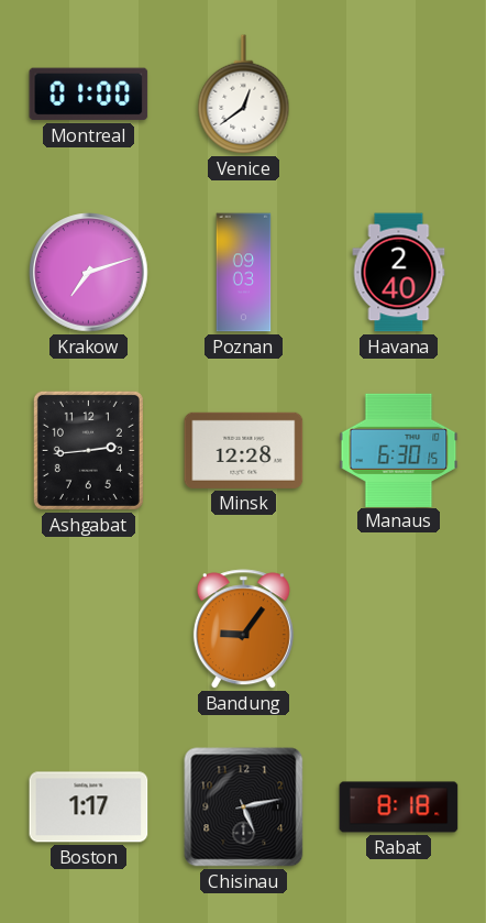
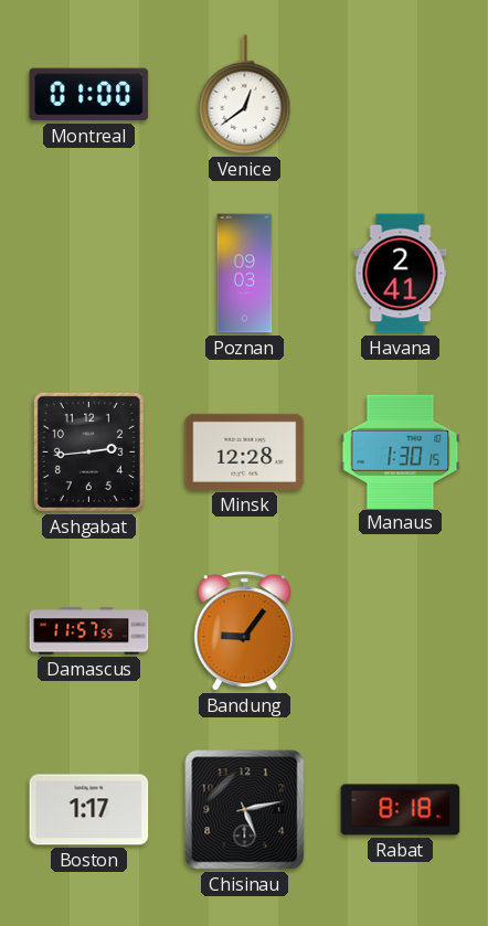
Krakow: 7:12 -> none
Havana: 2:40 -> 2:41
Manaus: 6:30 -> 1:30
Damascus: none -> 11:57
